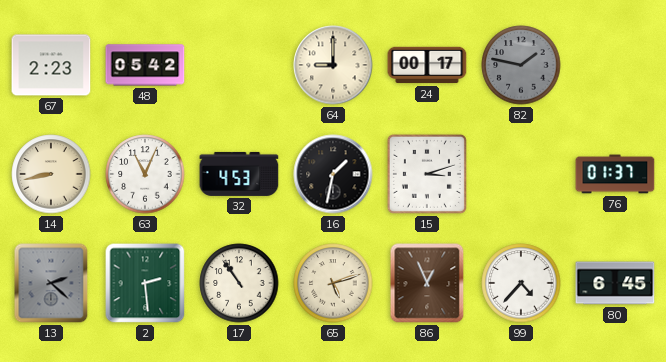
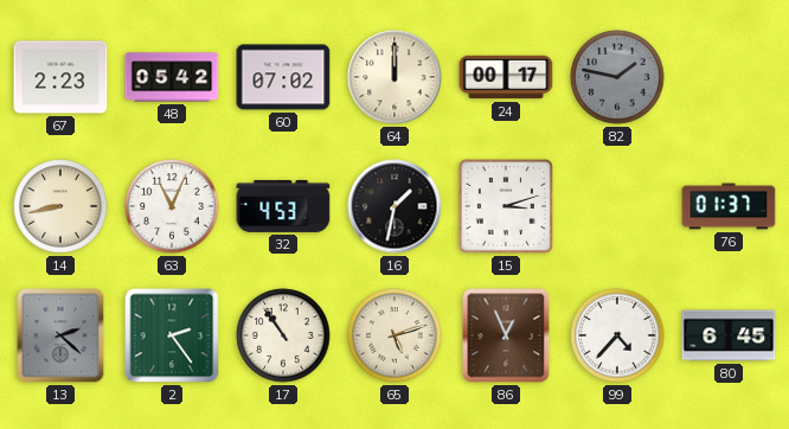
60: none -> 07:02
64: 9:00 -> 12:00
2: 2:29 -> 2:24
